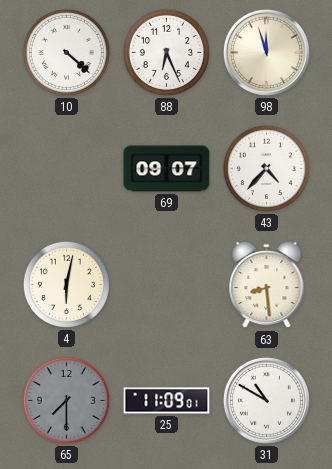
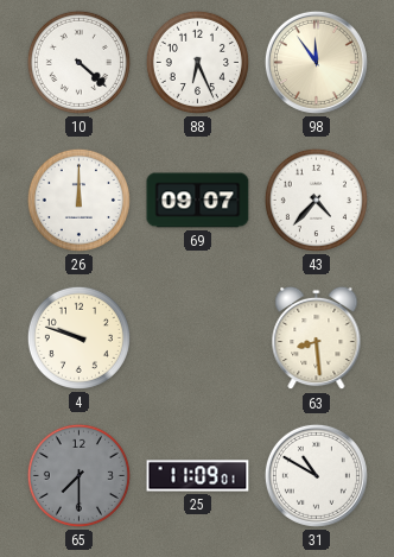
98: 11:57 -> 11:54
26: none -> 12:00
4: 6:02 -> 9:48
